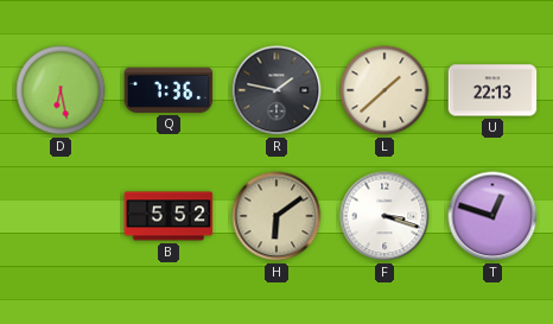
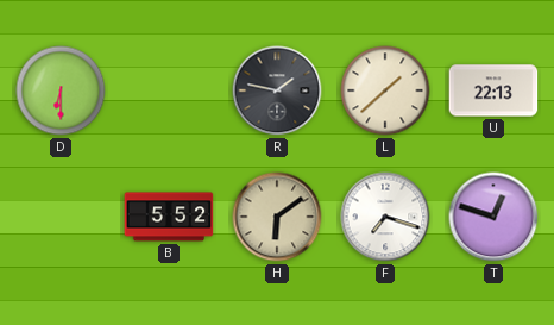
D: 6:28 -> 6:30
Q: 7:36 -> none
F: 3:18 -> 7:18
